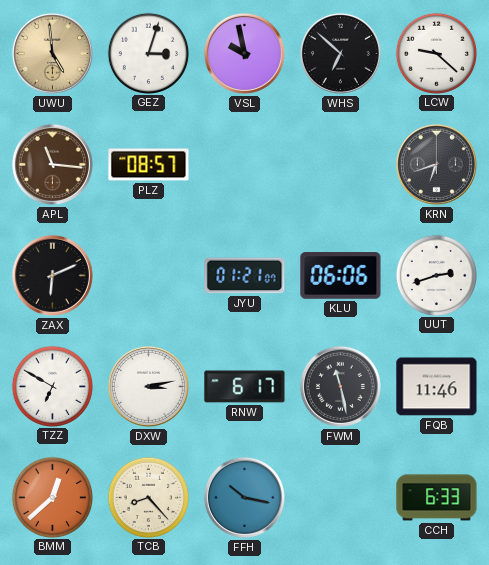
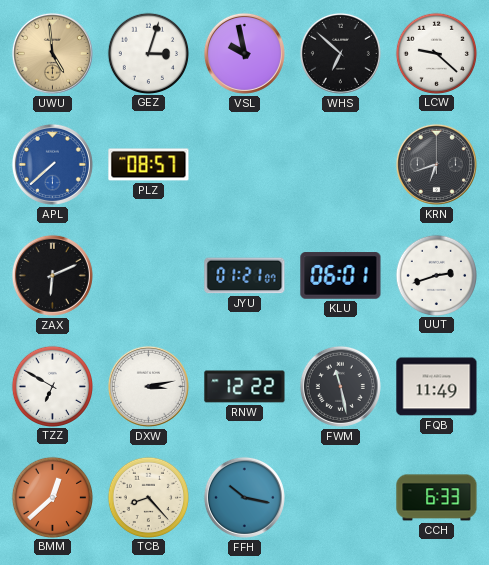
APL: 11:16 -> 7:38
APL dial: brown -> blue
KLU: 06:06 -> 06:01
RNW: 6:17 -> 12:22
FQB: 11:46 -> 11:49
